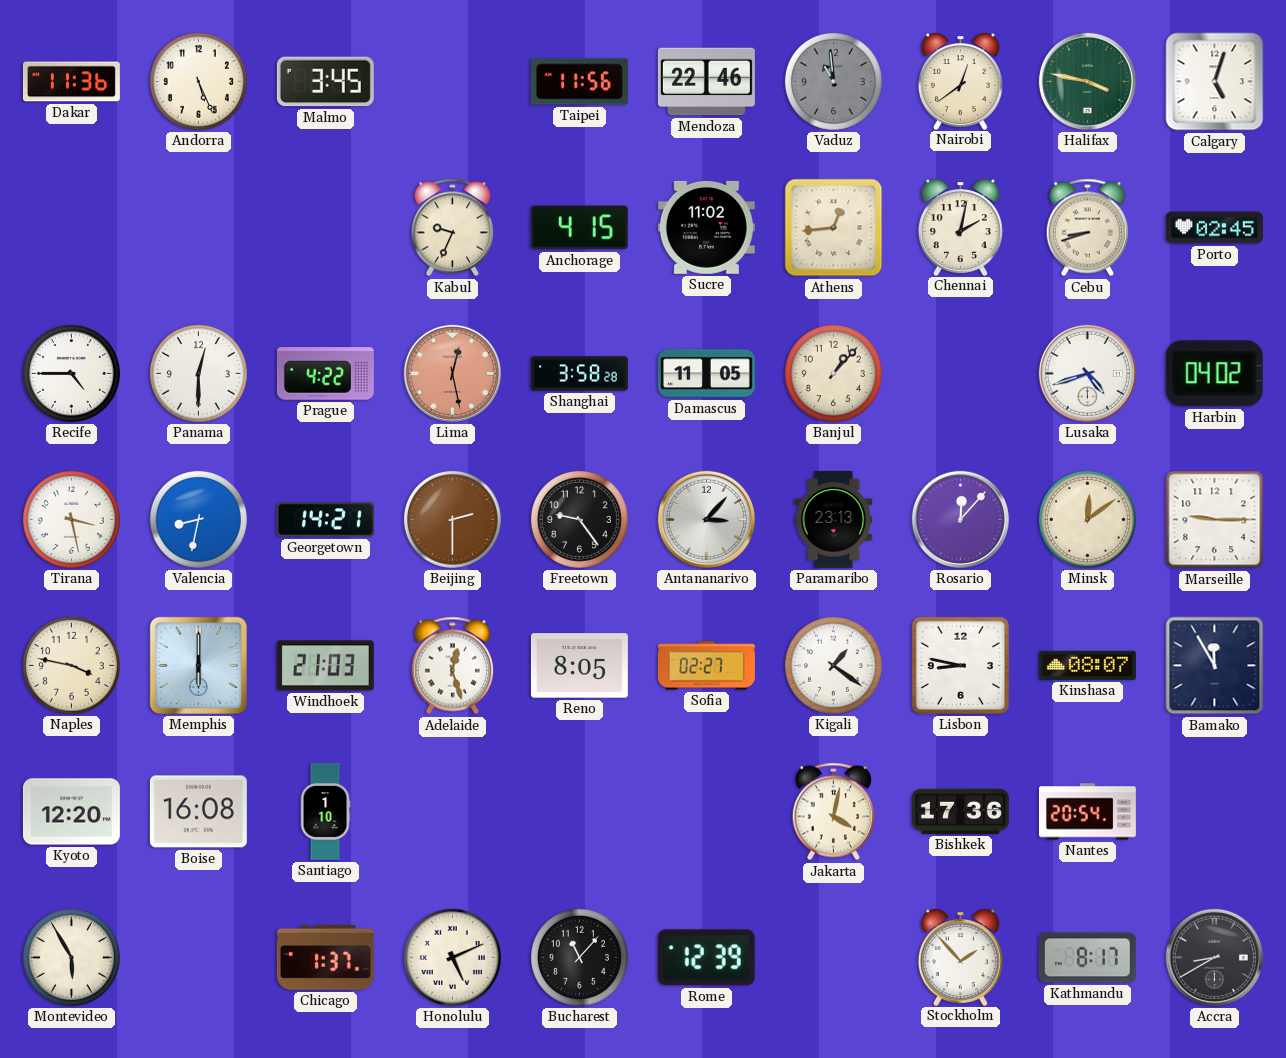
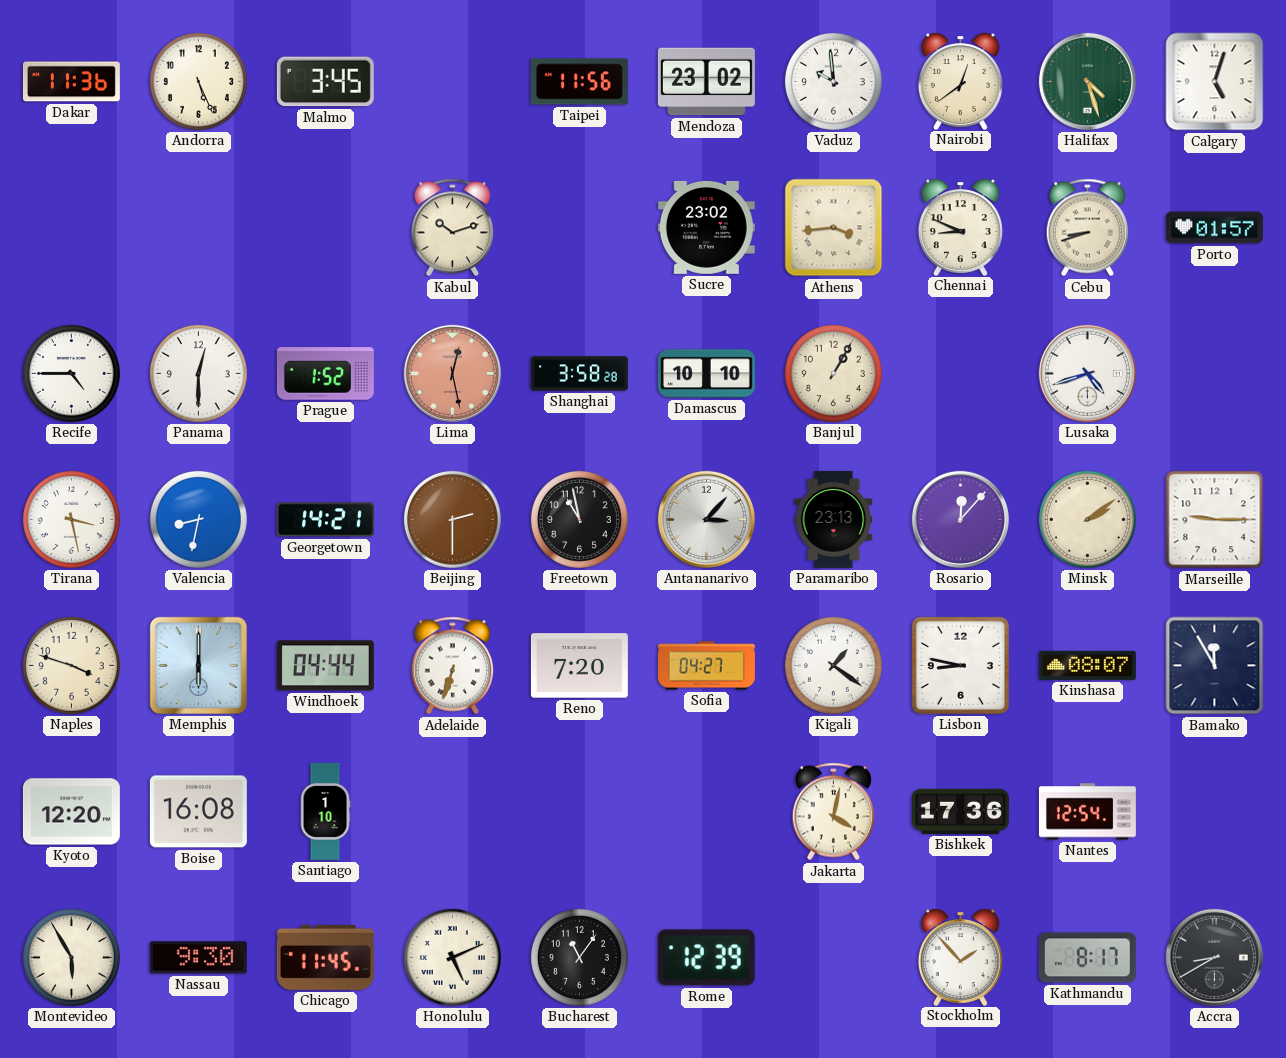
Mendoza: 22:46 -> 23:02
Vaduz: 10:59 -> 9:59
Vaduz dial: grey -> white
Halifax: 3:47 -> 4:27
Kabul: 9:34 -> 10:12
Anchorage: 4:15 -> none
Sucre: 11:02 -> 23:02
Athens: 12:44 -> 3:44
Chennai: 2:02 -> 8:49
Porto: 02:45 -> 01:57
Prague: 4:22 -> 1:52
Damascus: 11:05 -> 10:10
Banjul: 1:07 -> 1:05
Harbin: 04:02 -> none
Freetown: 9:24 -> 10:58
Minsk: 12:09 -> 2:09
Naples: 3:47 -> 3:48
Windhoek: 21:03 -> 04:44
Adelaide: 12:27 -> 6:33
Reno: 8:05 -> 7:20
Sofia: 02:27 -> 04:27
Nantes: 20:54 -> 12:54
Nassau: none -> 9:30
Chicago: 1:37 -> 11:45
Bucharest: 11:07 -> 11:06
